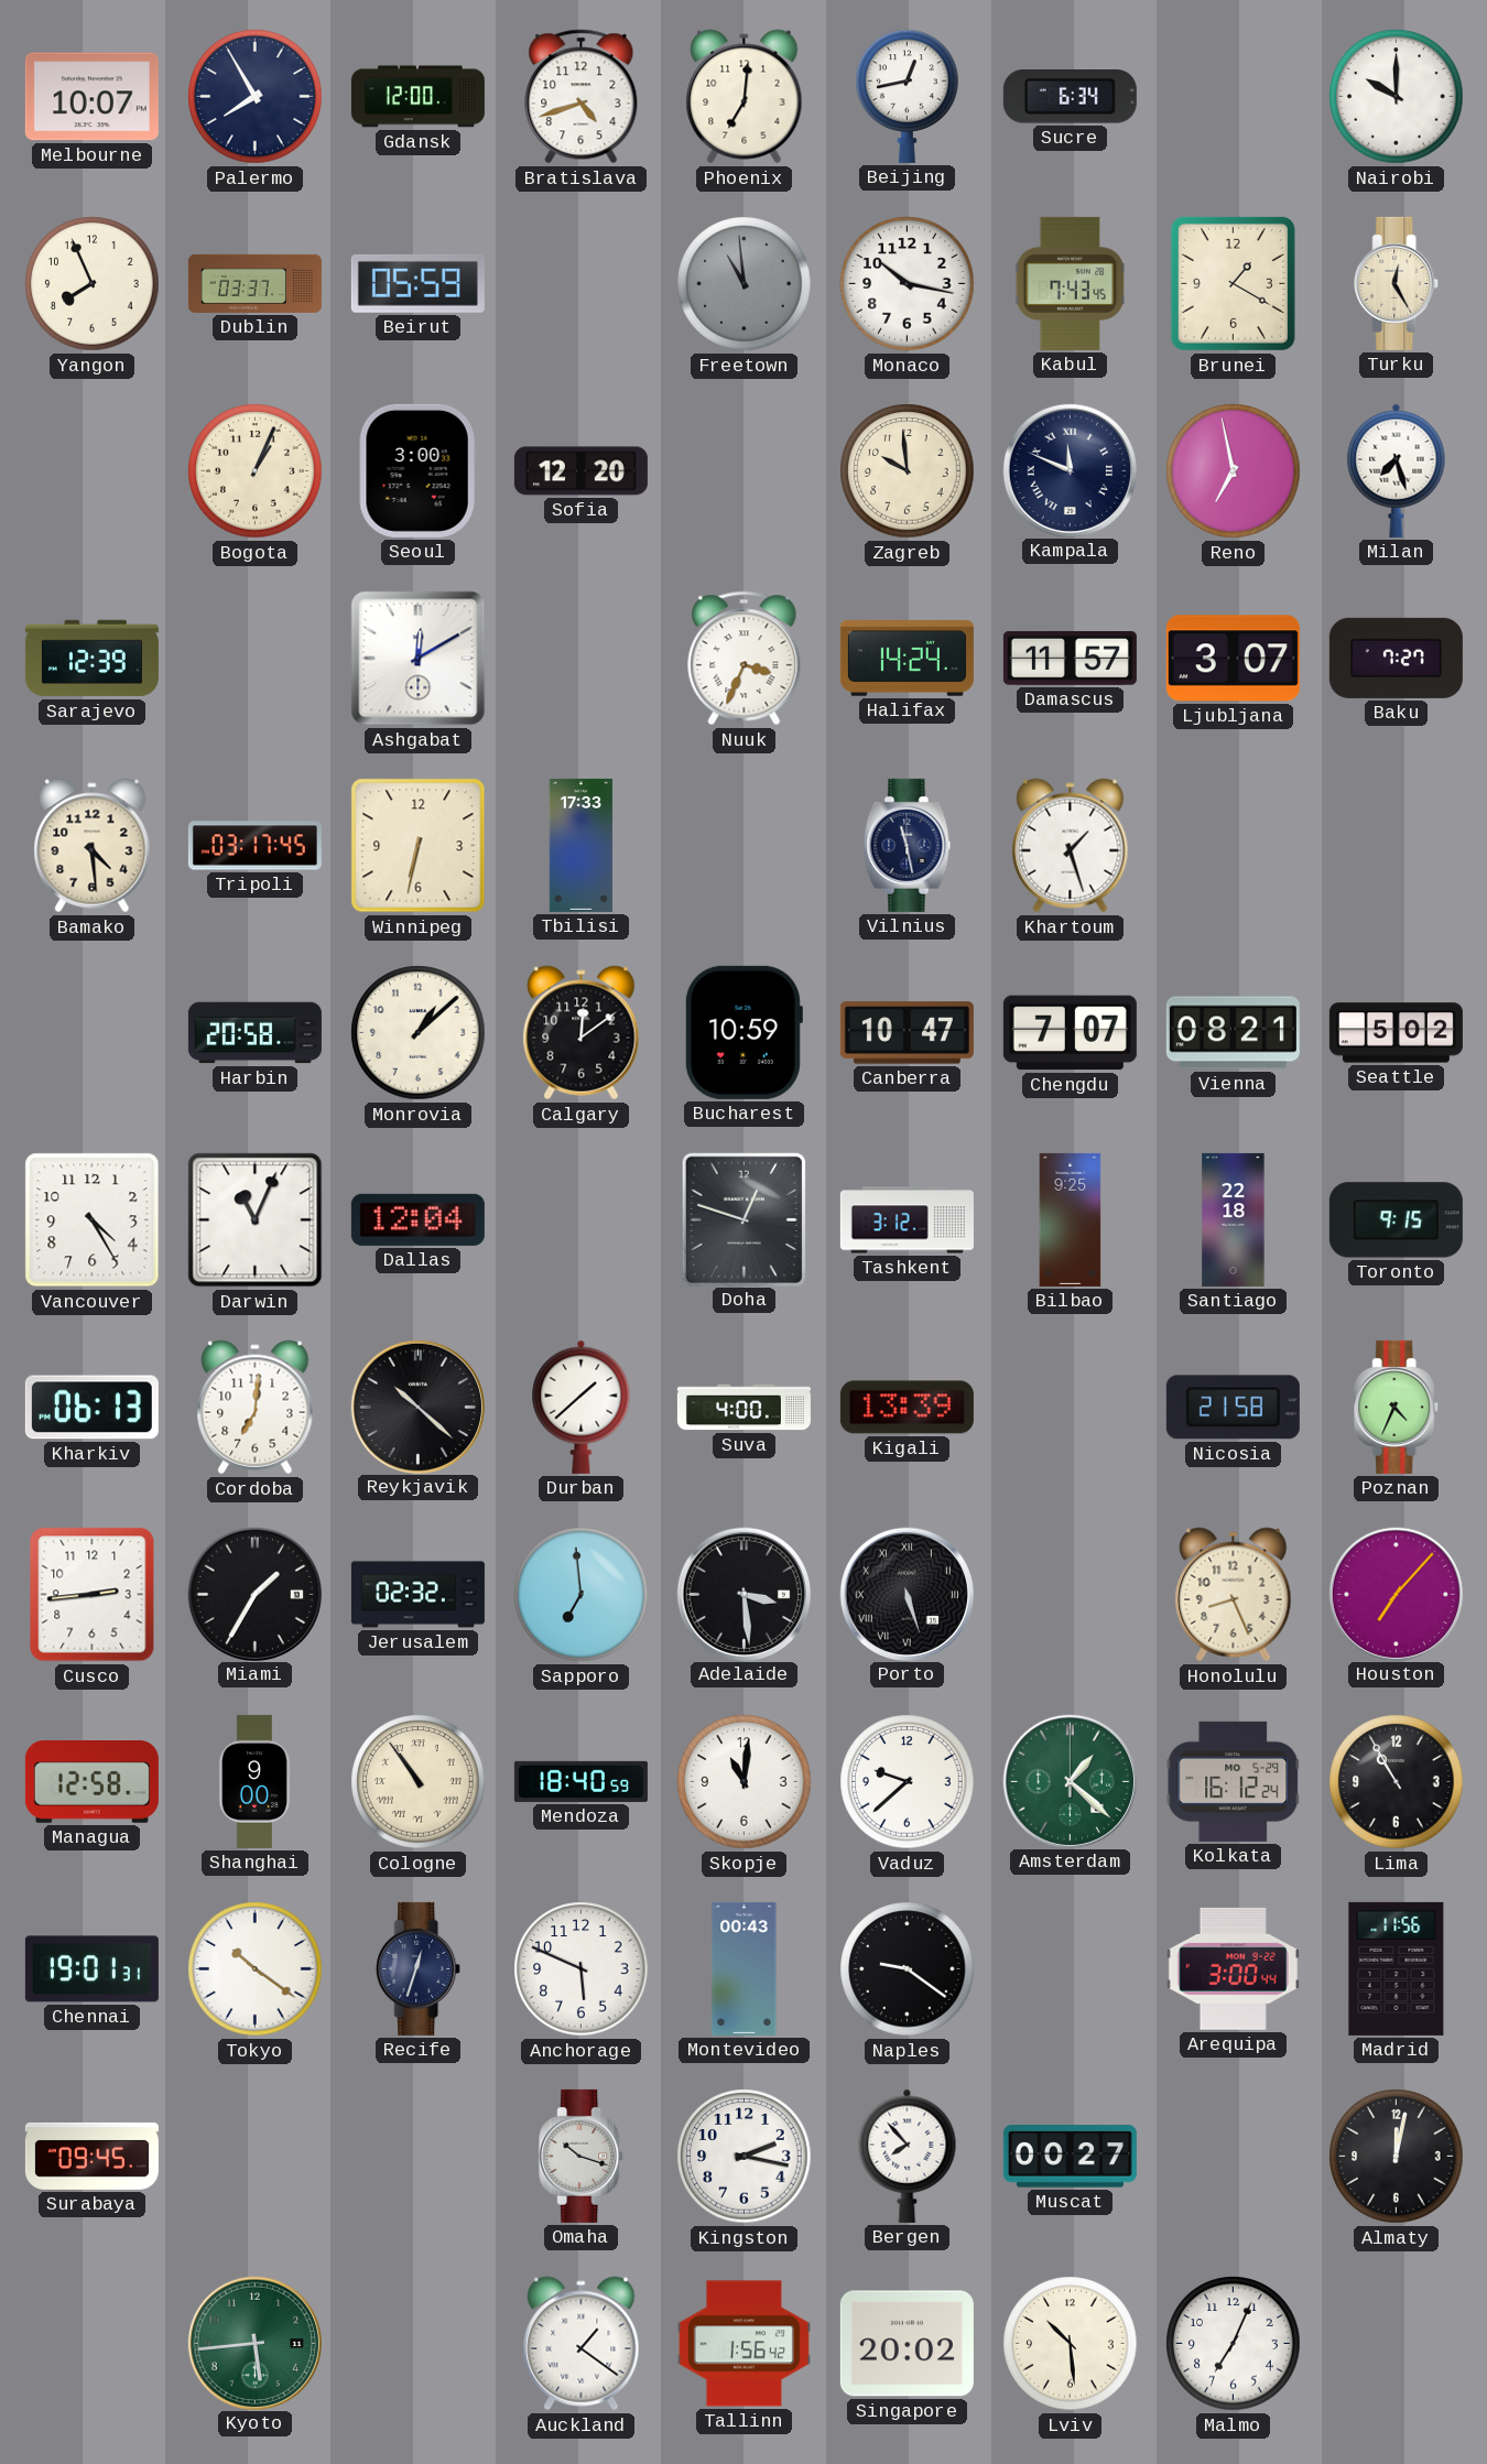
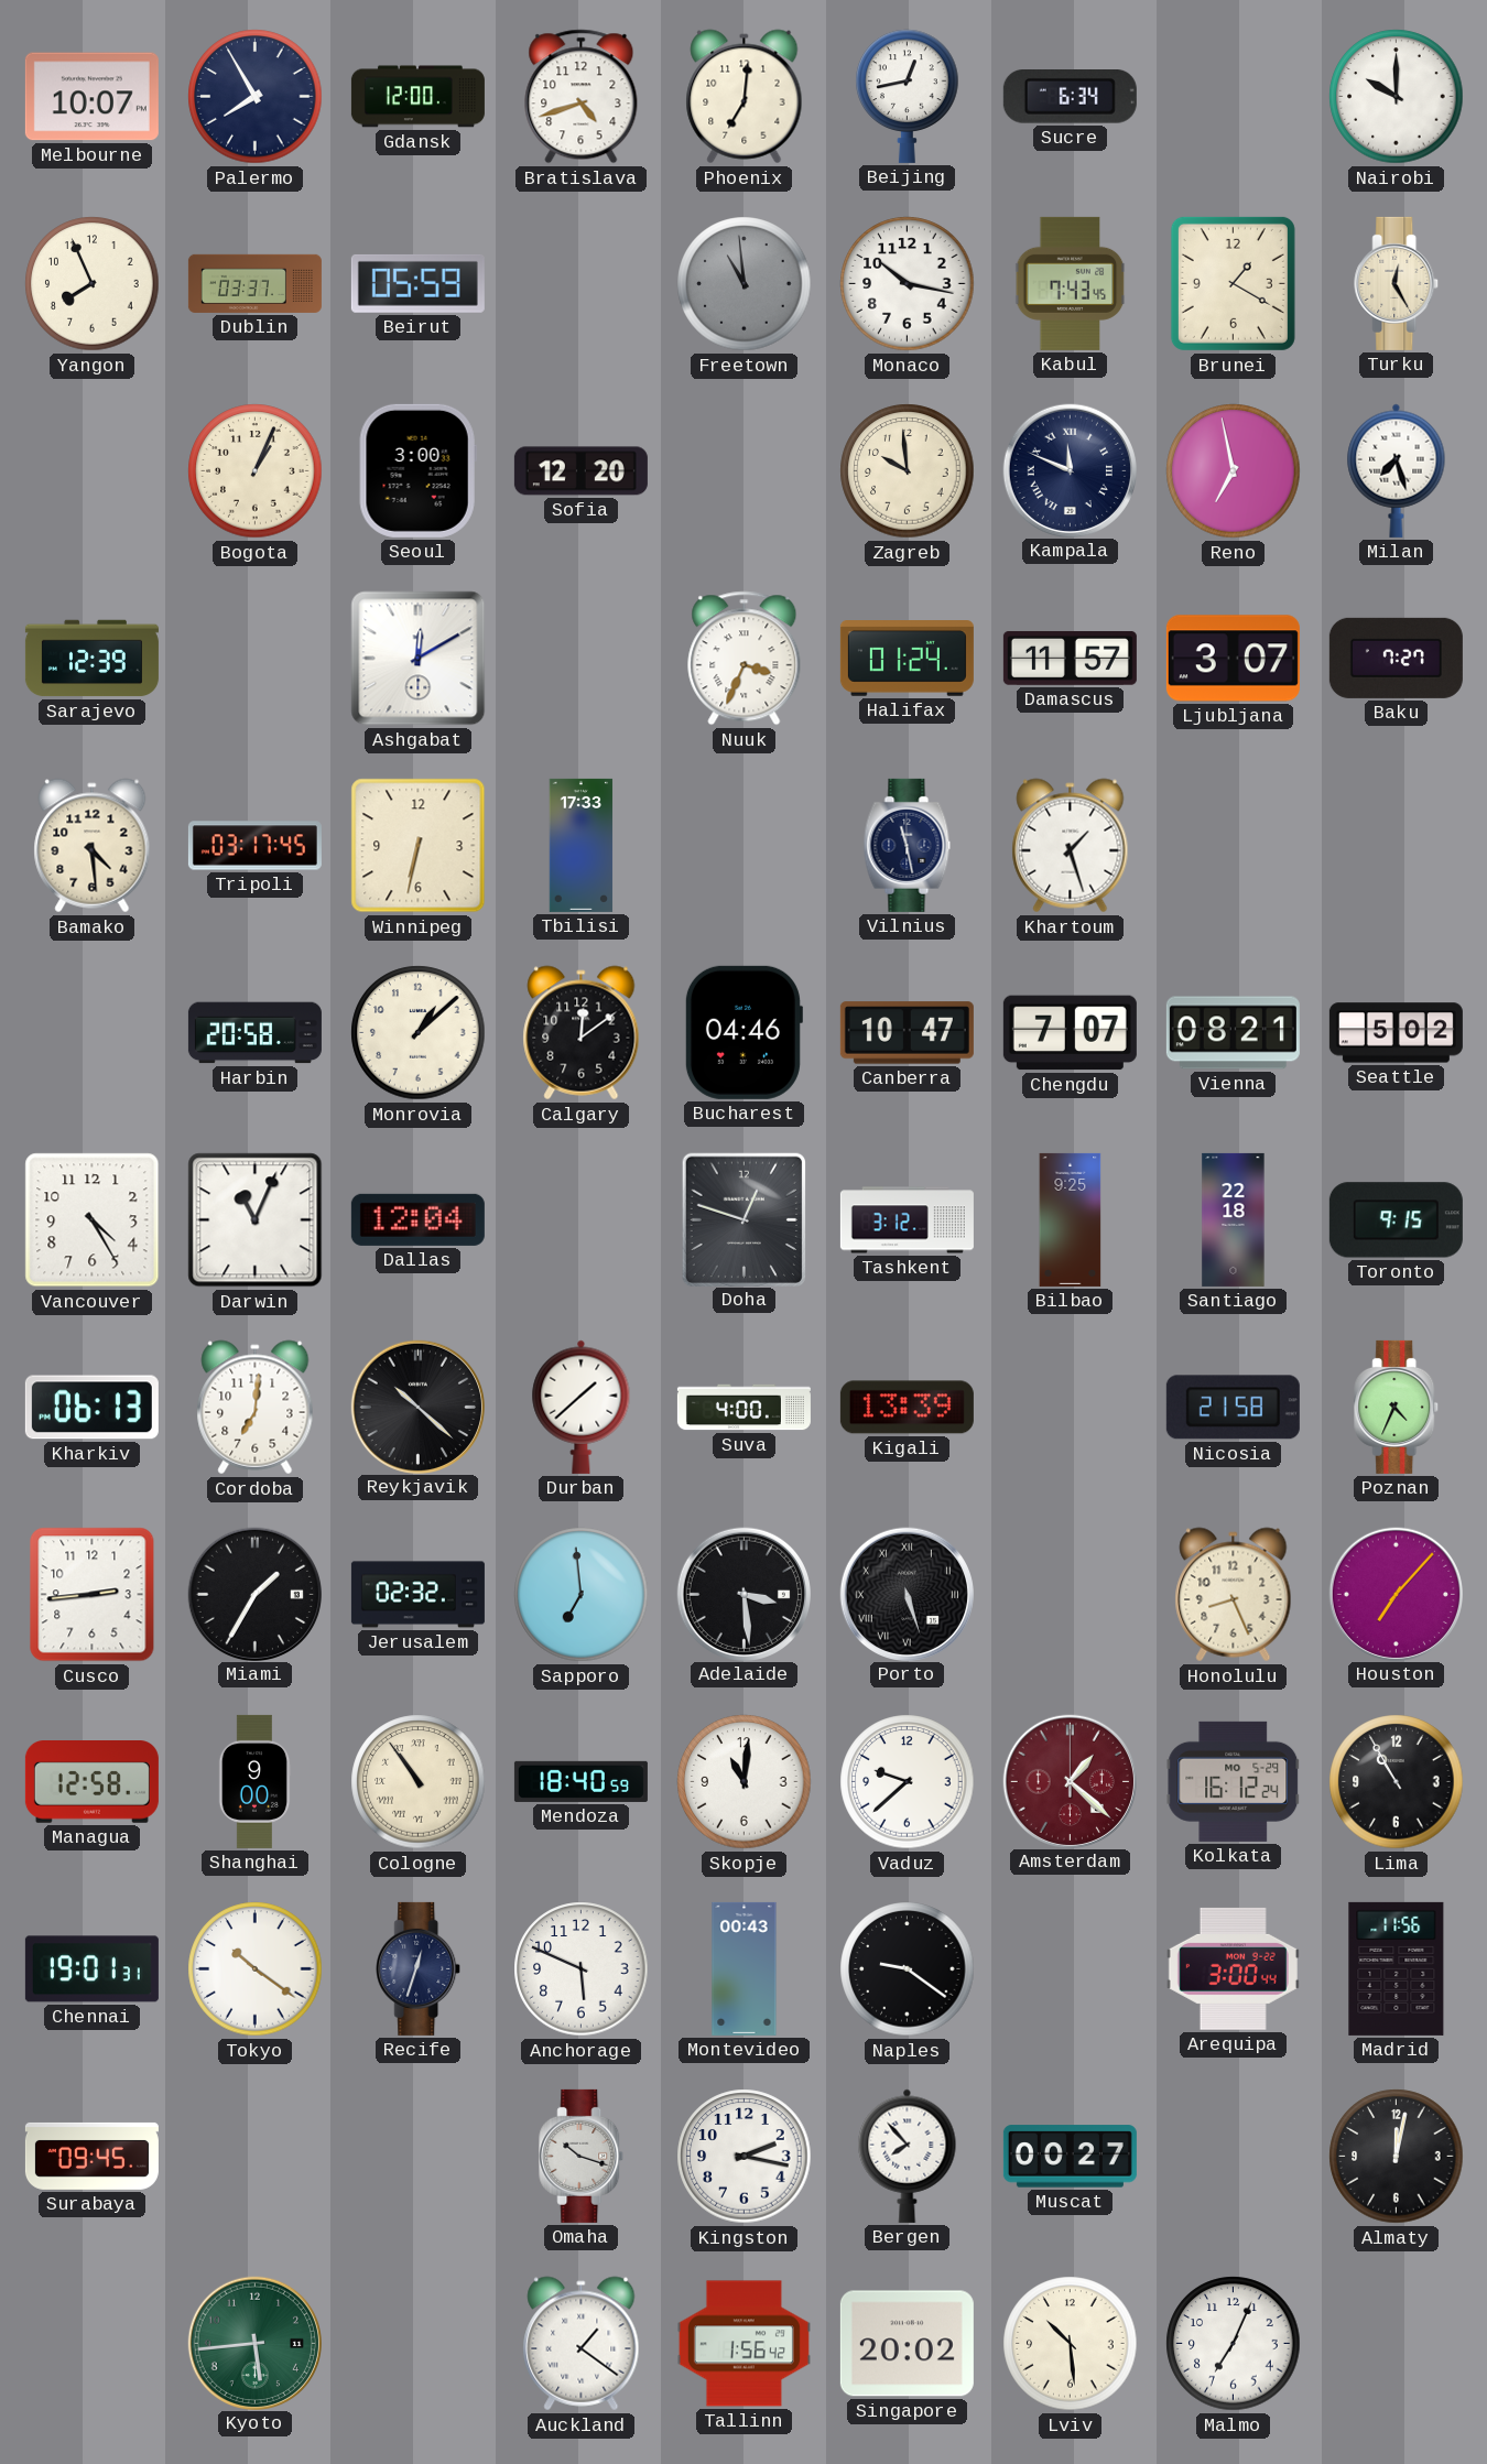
Halifax: 14:24 -> 01:24
Bucharest: 10:59 -> 04:46
Amsterdam dial: green -> burgundy
